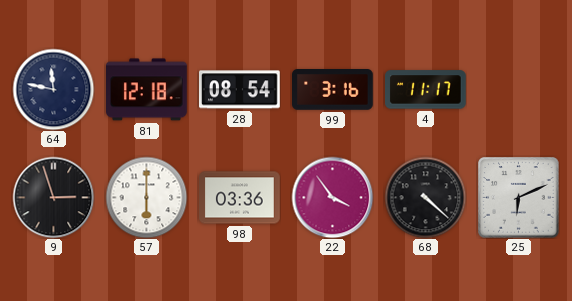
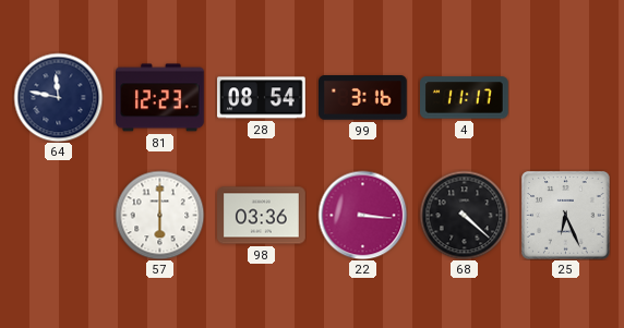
81: 12:18 -> 12:23
9: 2:57 -> none
22: 3:54 -> 3:16
25: 6:11 -> 6:26
